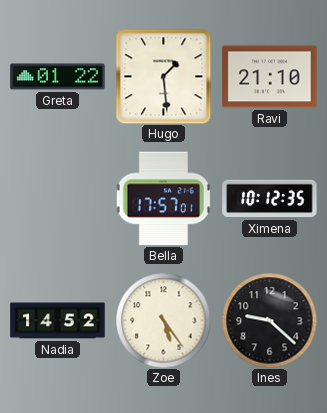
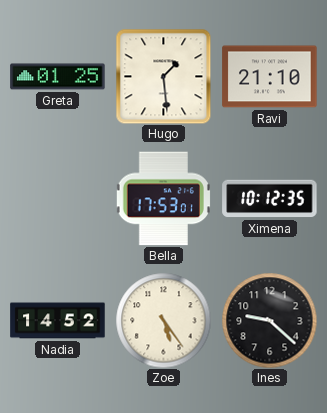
Greta: 01:22 -> 01:25
Bella: 17:57 -> 17:53
